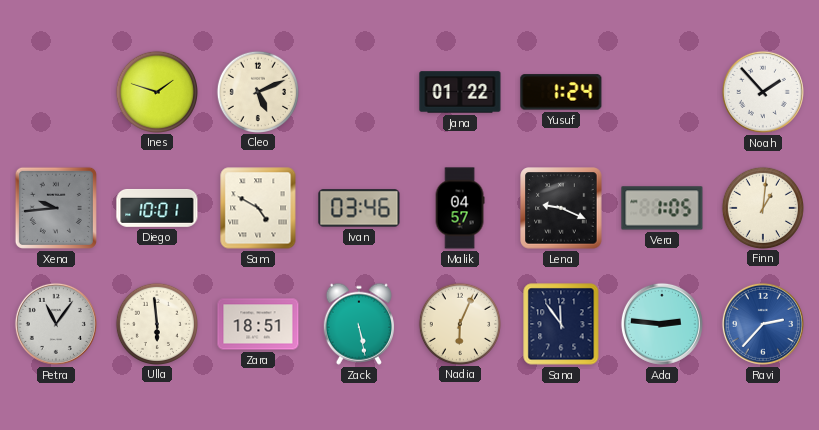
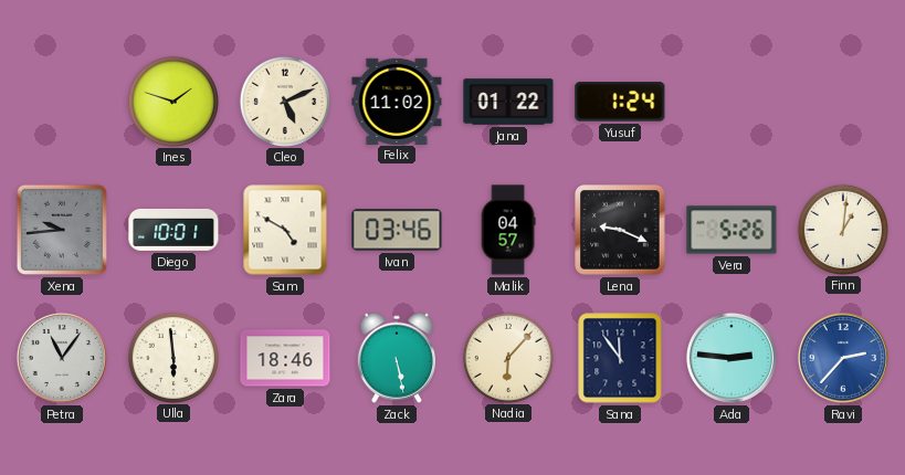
Felix: none -> 11:02
Noah: 1:53 -> none
Vera: 1:05 -> 5:26
Zara: 18:51 -> 18:46
Nadia: 6:04 -> 6:07
